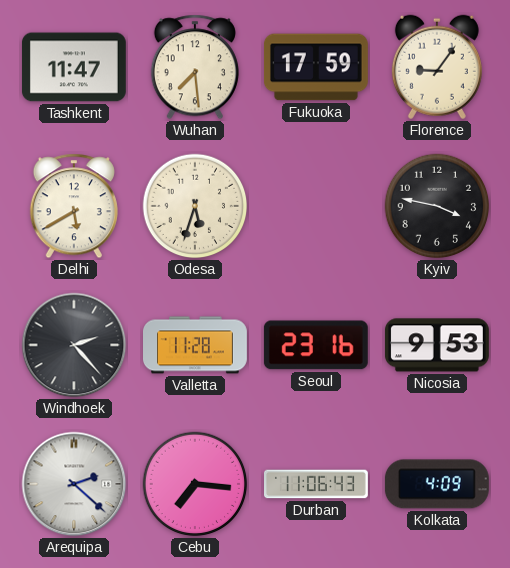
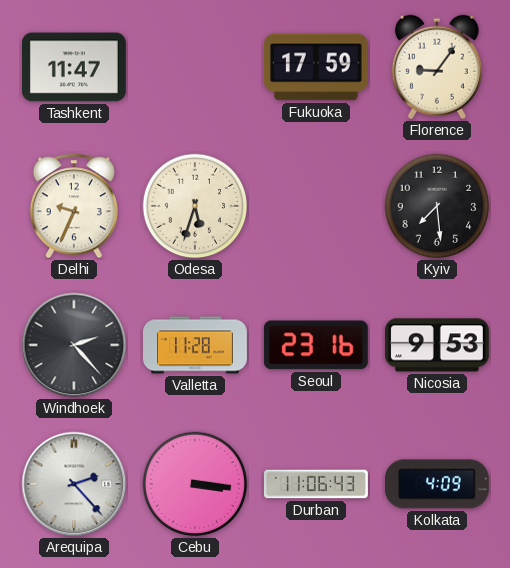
Wuhan: 7:29 -> none
Delhi: 5:40 -> 9:34
Kyiv: 3:47 -> 7:29
Arequipa: 2:22 -> 2:23
Cebu: 7:16 -> 3:16
